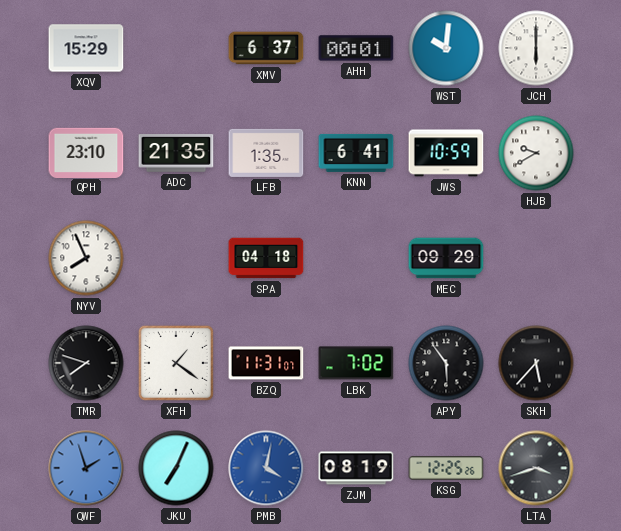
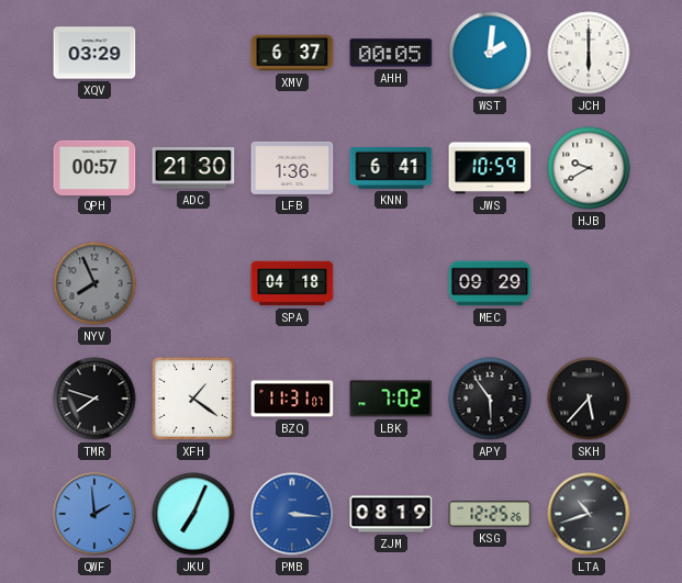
XQV: 15:29 -> 03:29
AHH: 00:01 -> 00:05
WST: 10:01 -> 2:01
QPH: 23:10 -> 00:57
ADC: 21:35 -> 21:30
LFB: 1:35 -> 1:36
NYV dial: white -> grey
QWF: 1:57 -> 1:59
PMB: 4:02 -> 3:16
LTA: 3:42 -> 10:42
